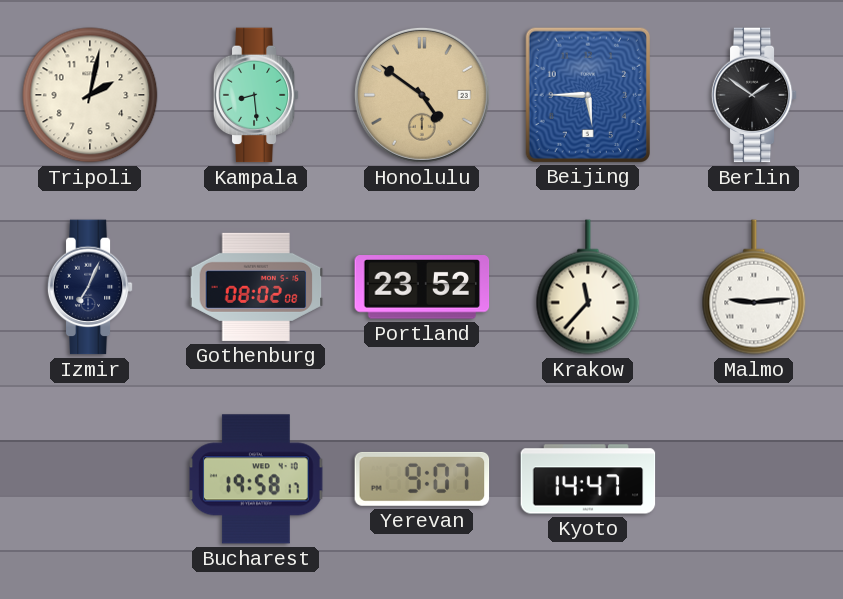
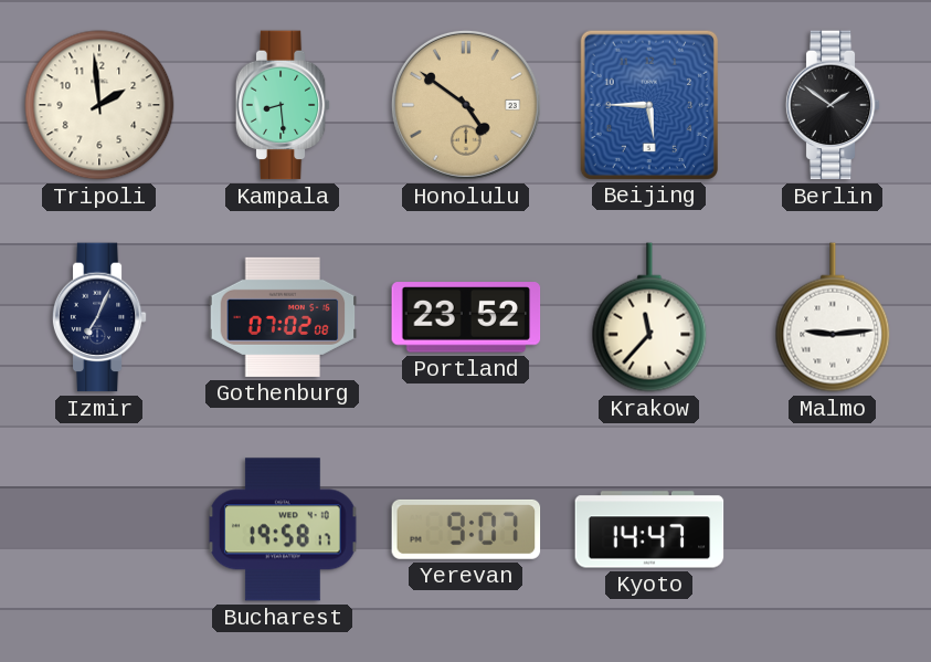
Tripoli: 2:02 -> 1:59
Gothenburg: 08:02 -> 07:02
